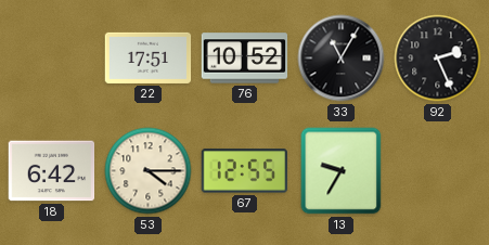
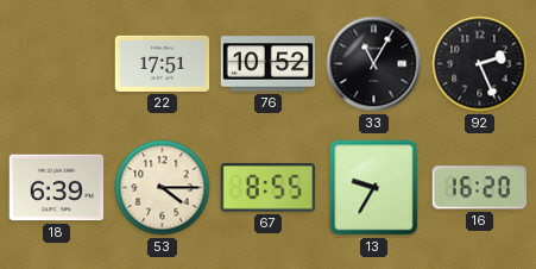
18: 6:42 -> 6:39
67: 12:55 -> 8:55
16: none -> 16:20
